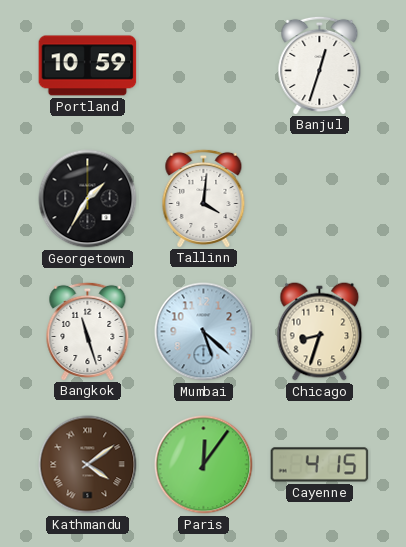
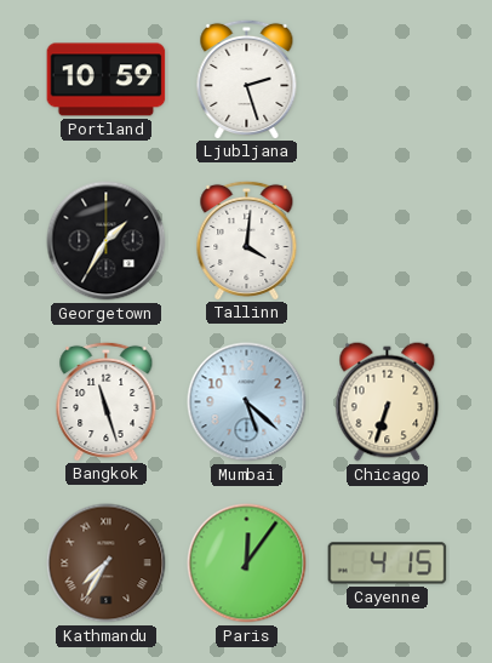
Ljubljana: none -> 2:27
Banjul: 12:33 -> none
Chicago: 8:33 -> 6:33
Kathmandu: 4:09 -> 7:35
